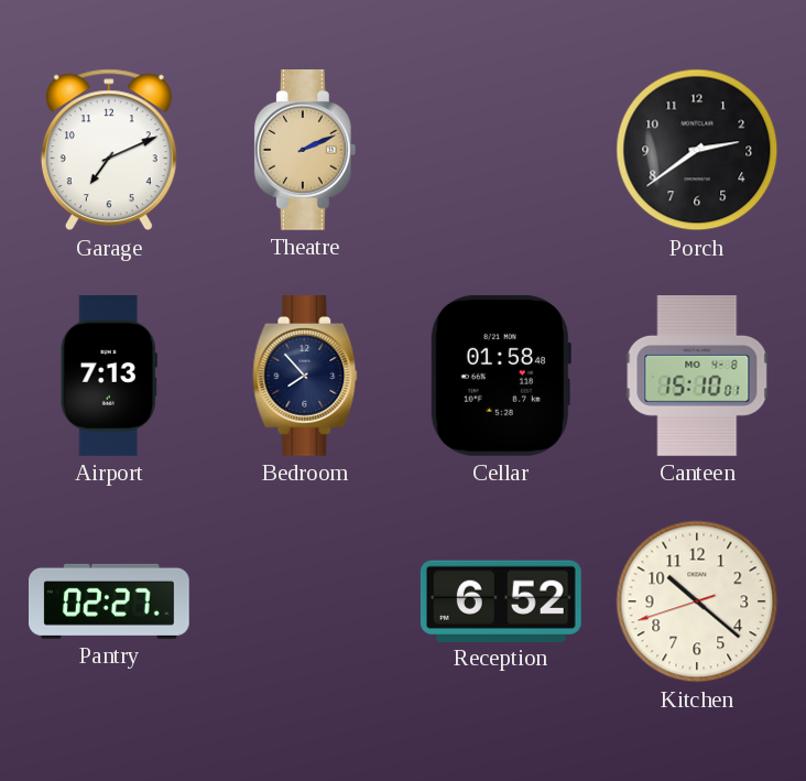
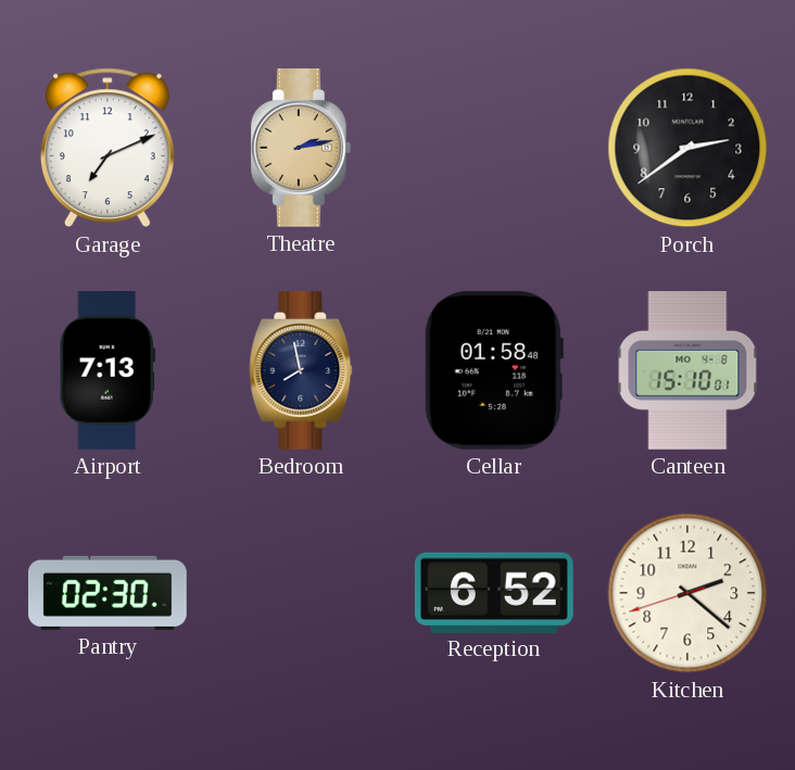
Theatre: 2:11 -> 2:13
Bedroom: 7:53 -> 7:58
Pantry: 02:27 -> 02:30
Kitchen: 10:21 -> 2:21
